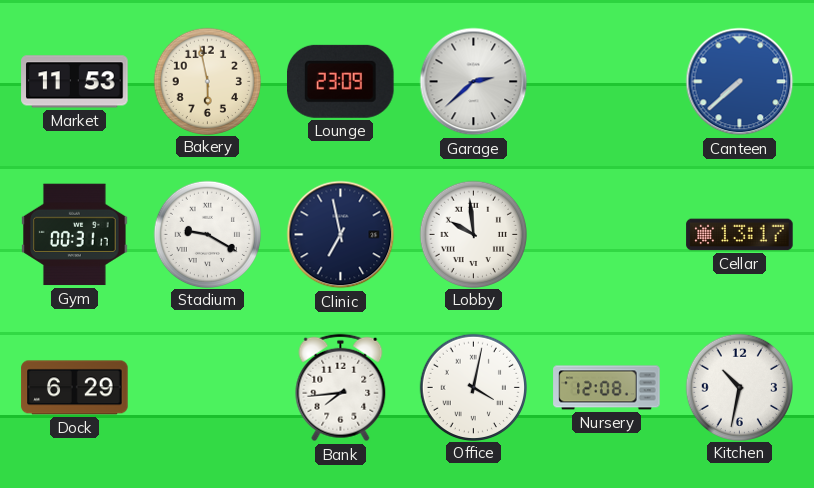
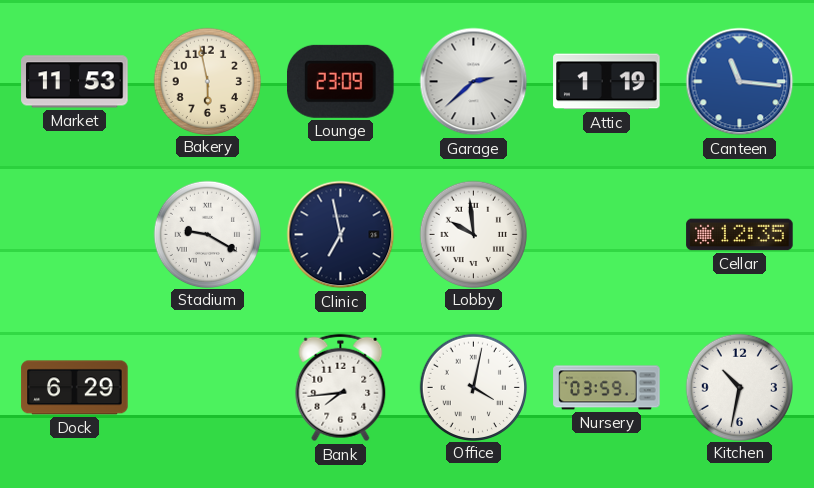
Attic: none -> 1:19
Canteen: 7:38 -> 11:16
Gym: 00:31 -> none
Cellar: 13:17 -> 12:35
Nursery: 12:08 -> 03:59
